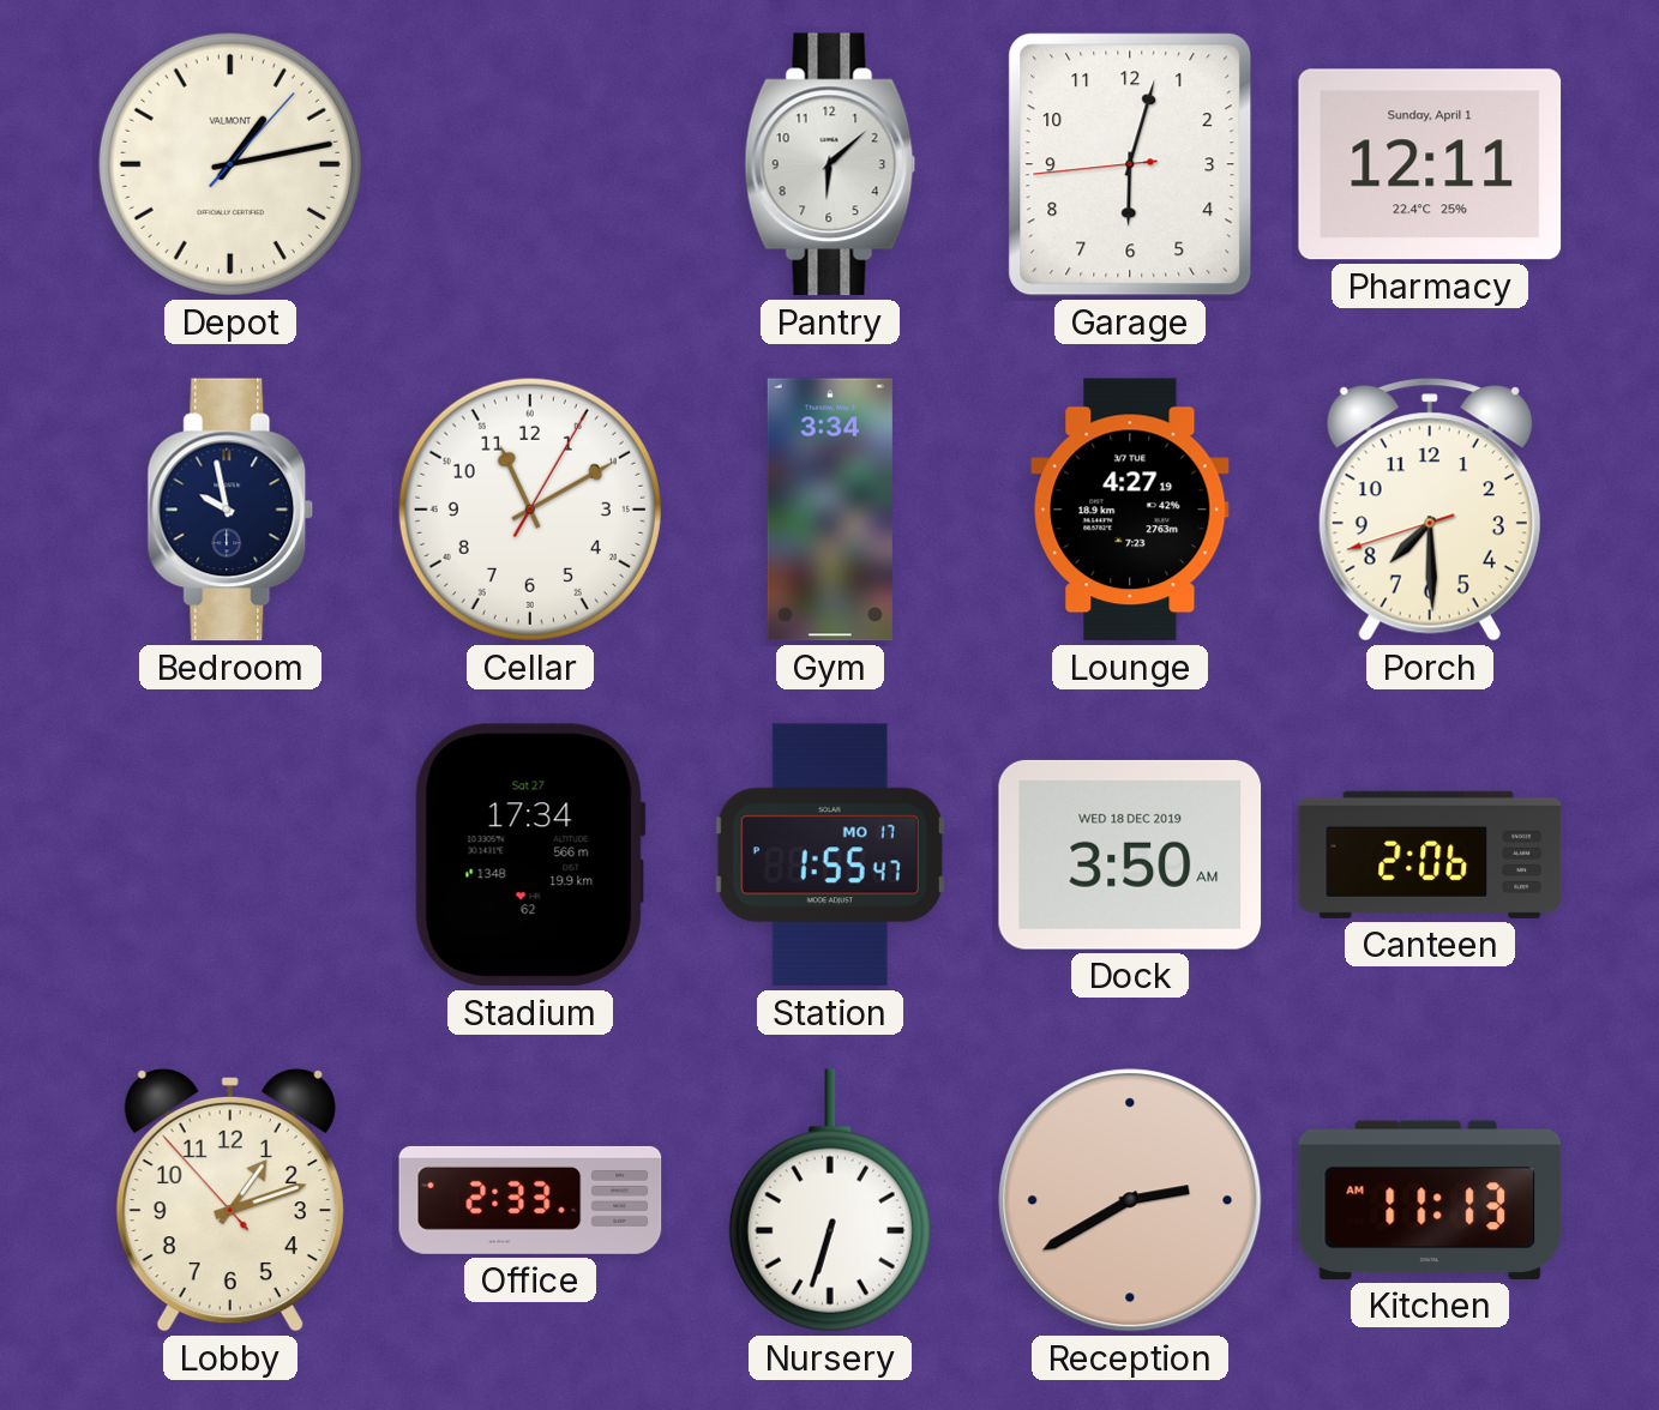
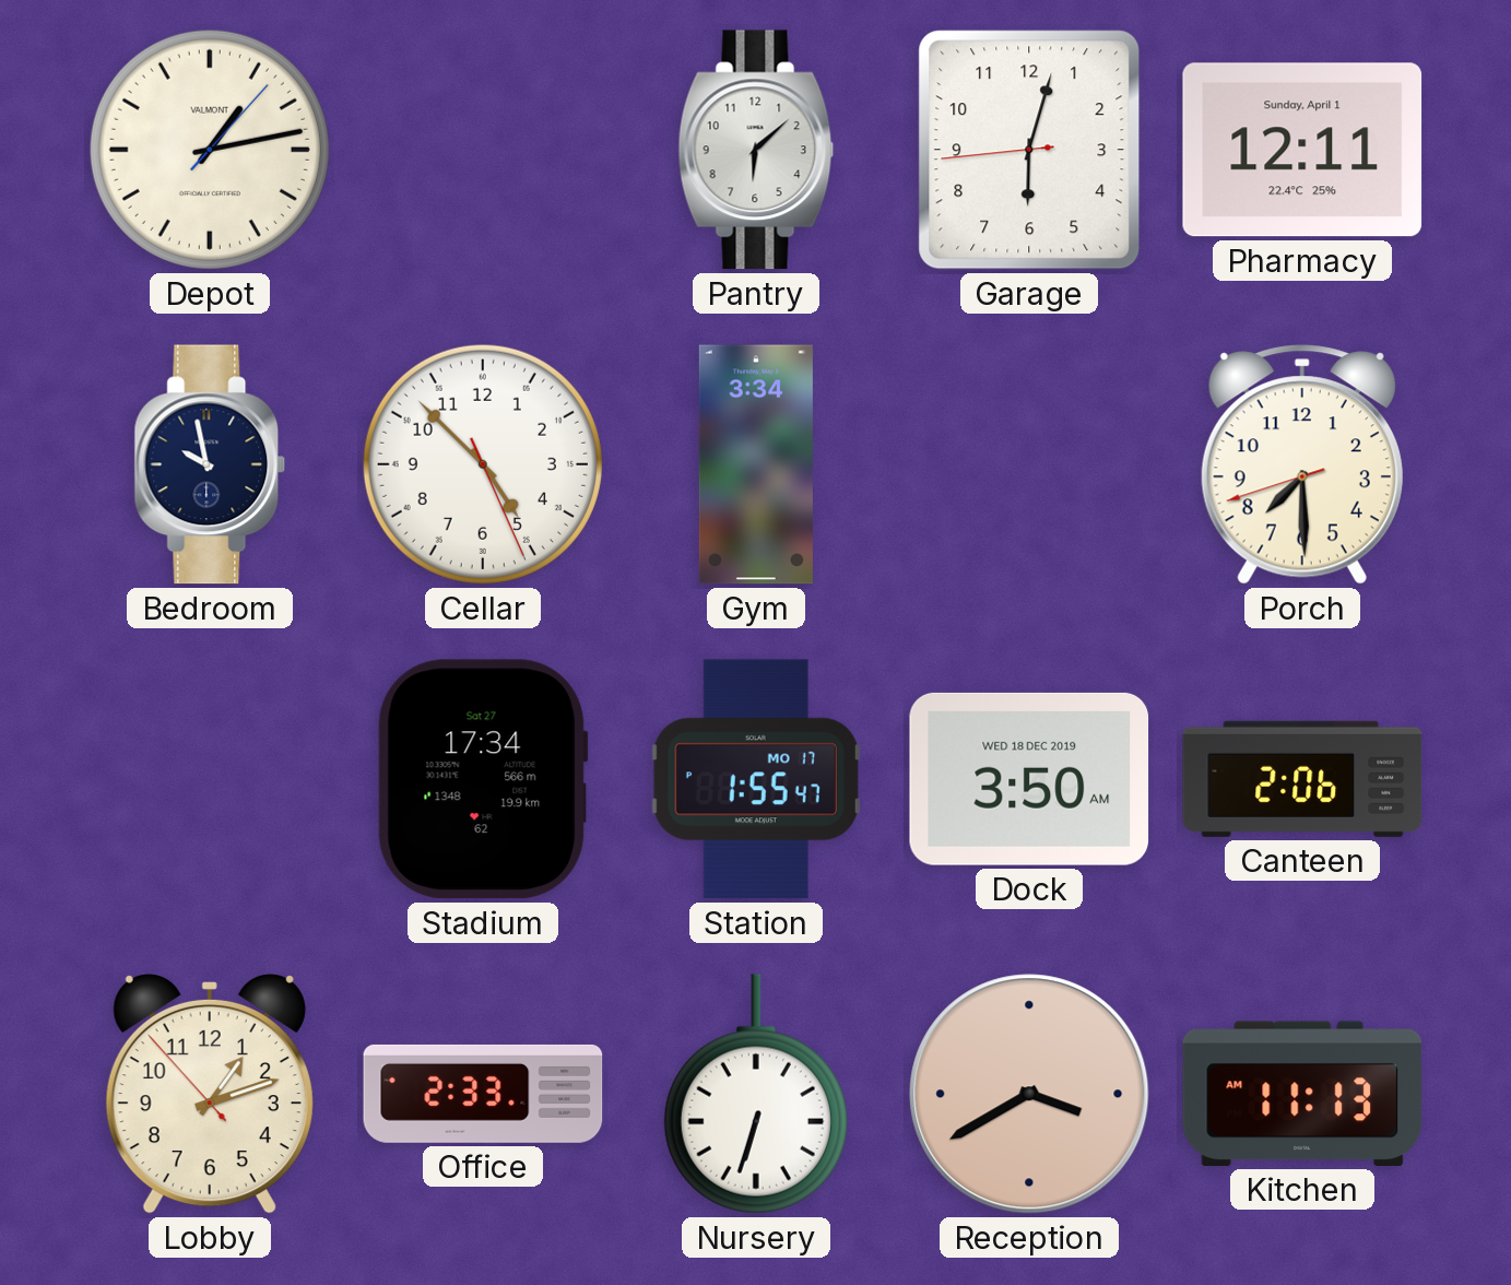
Cellar: 11:10 -> 4:52
Lounge: 4:27 -> none
Reception: 2:40 -> 3:40
